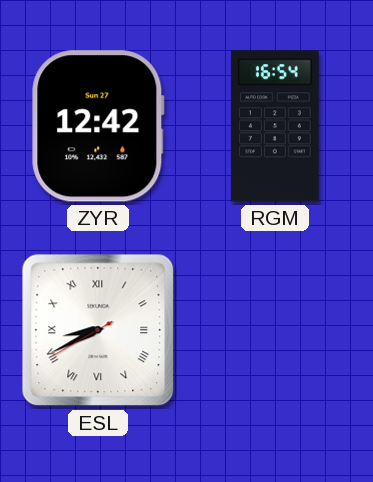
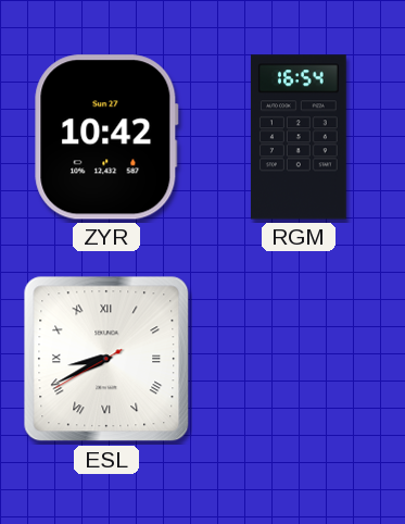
ZYR: 12:42 -> 10:42
